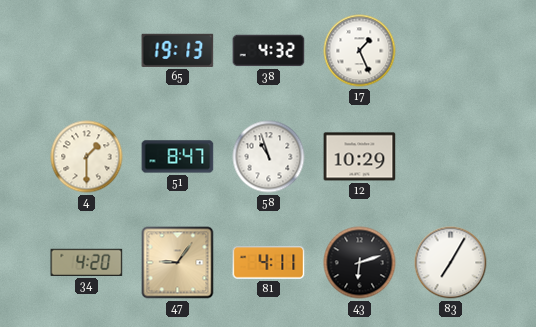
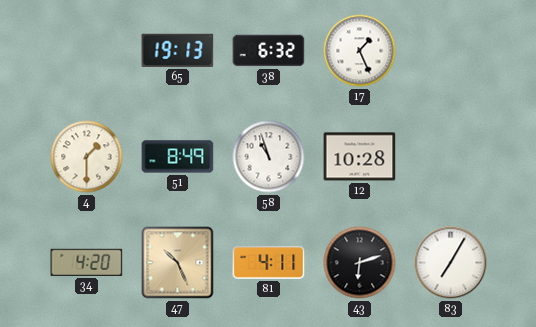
38: 4:32 -> 6:32
51: 8:47 -> 8:49
12: 10:29 -> 10:28
47: 9:06 -> 10:26
